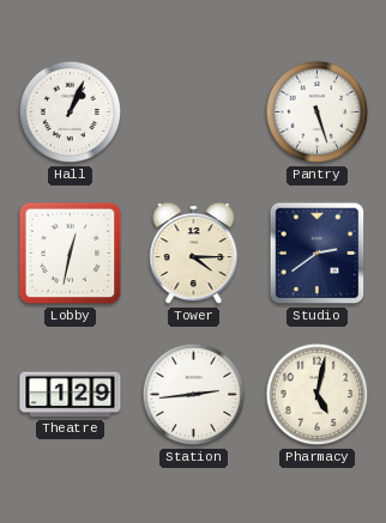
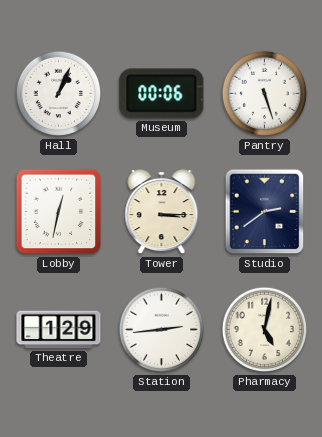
Museum: none -> 00:06
Tower: 4:15 -> 3:15
